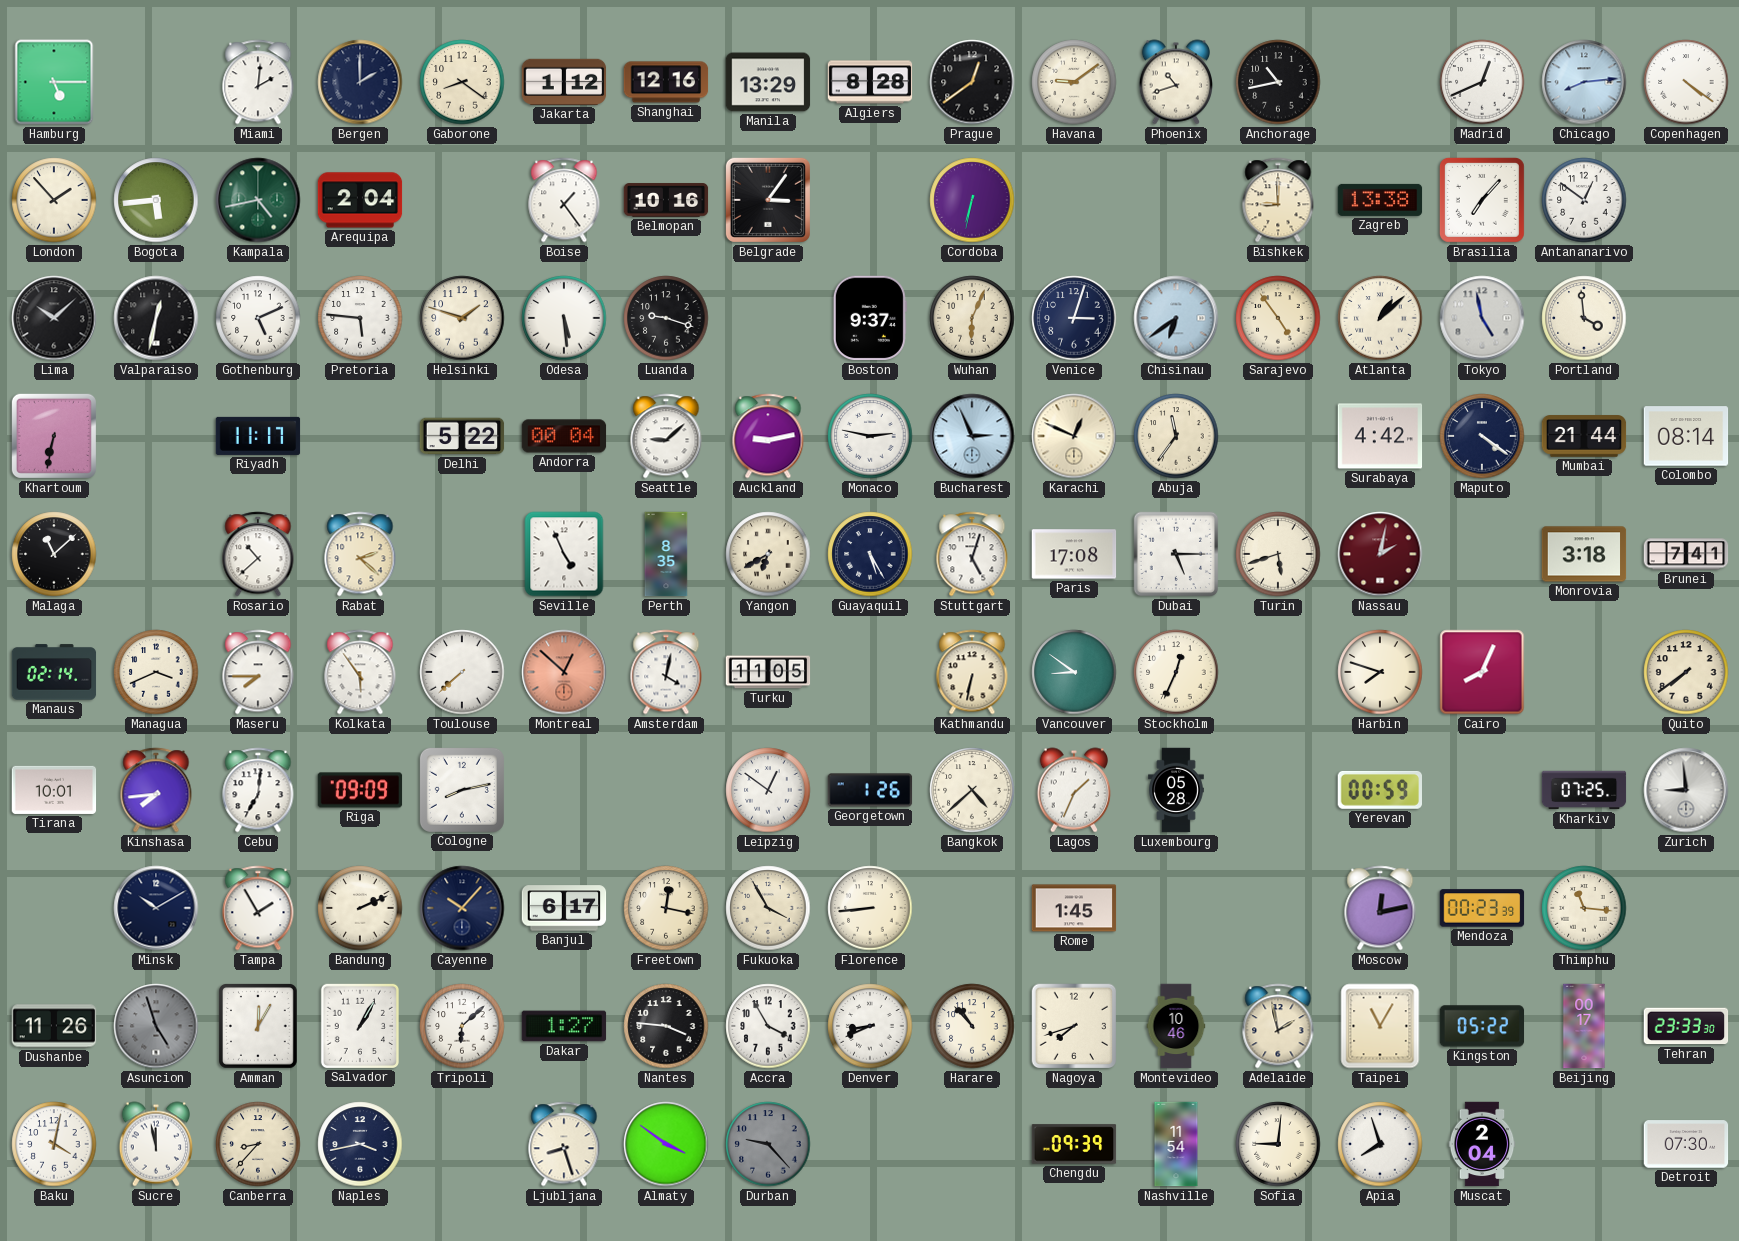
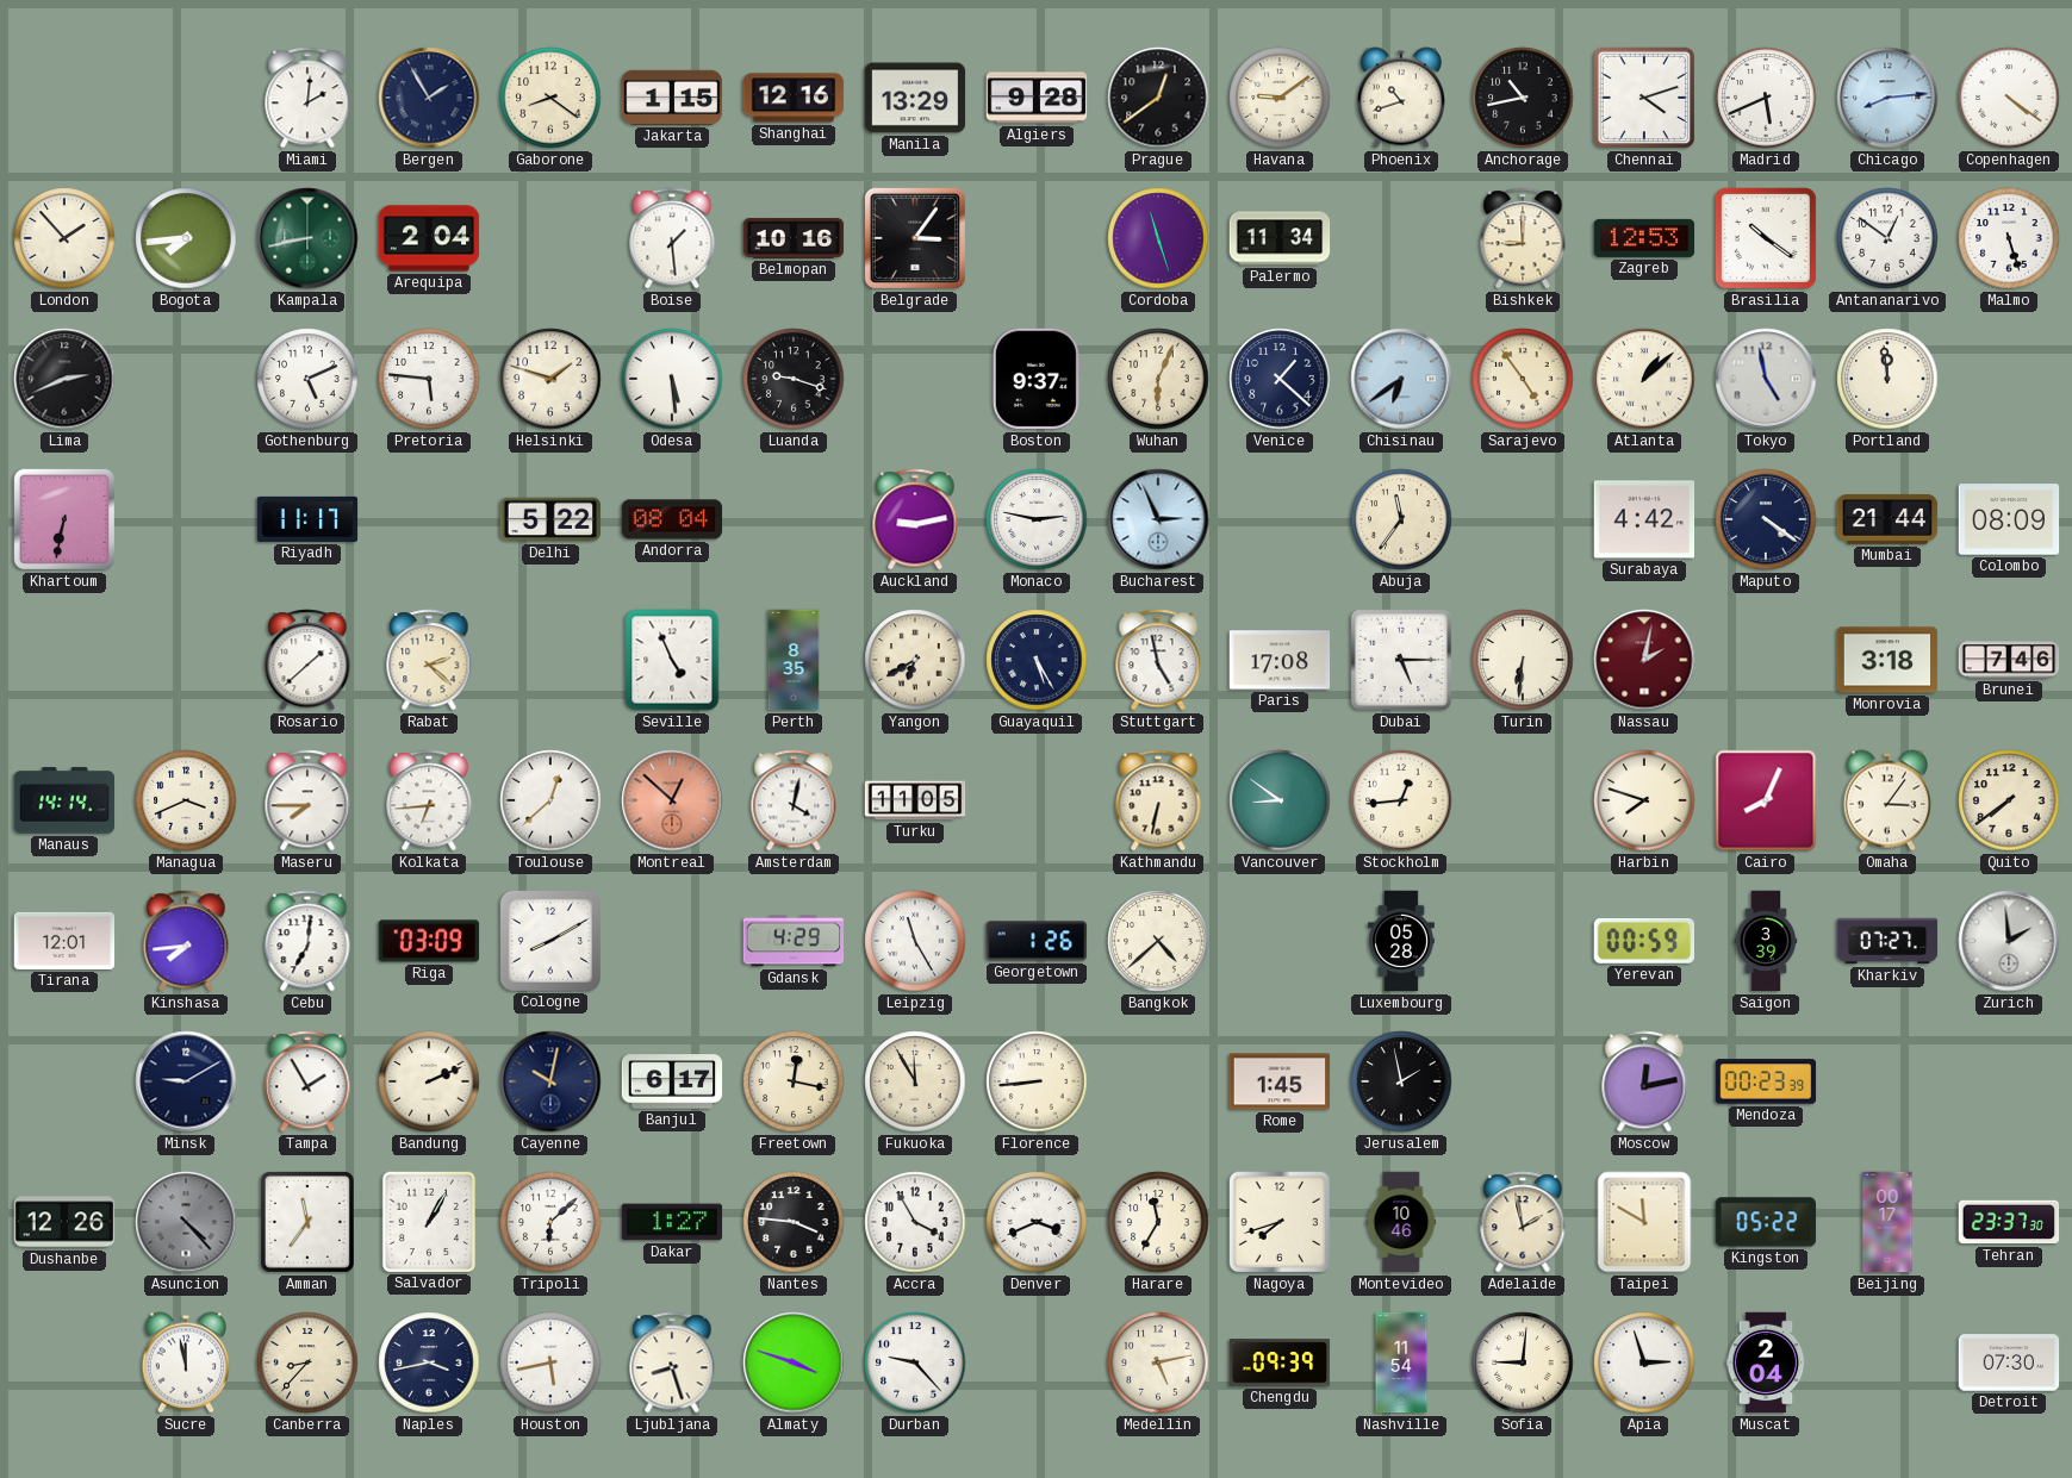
Hamburg: 5:15 -> none
Bergen: 2:00 -> 1:55
Jakarta: 1:12 -> 1:15
Algiers: 8:28 -> 9:28
Chennai: none -> 4:12
Madrid: 12:41 -> 5:41
Bogota: 5:44 -> 7:44
Kampala: 4:43 -> 8:43
Boise: 1:24 -> 1:29
Cordoba: 6:32 -> 11:27
Palermo: none -> 11:34
Zagreb: 13:38 -> 12:53
Brasilia: 7:07 -> 10:21
Malmo: none -> 5:27
Lima: 10:08 -> 2:41
Valparaiso: 12:32 -> none
Venice: 3:03 -> 1:22
Portland: 3:59 -> 11:59
Andorra: 00:04 -> 08:04
Seattle: 9:08 -> none
Karachi: 12:49 -> none
Colombo: 08:14 -> 08:09
Malaga: 11:08 -> none
Rosario: 10:38 -> 1:38
Stuttgart: 5:03 -> 4:58
Turin: 5:42 -> 6:31
Brunei: 7:41 -> 7:46
Manaus: 02:14 -> 14:14
Kolkata: 5:54 -> 6:44
Toulouse: 7:38 -> 12:38
Stockholm: 12:34 -> 12:44
Omaha: none -> 3:06
Tirana: 10:01 -> 12:01
Riga: 09:09 -> 03:09
Cologne: 8:13 -> 8:10
Gdansk: none -> 4:29
Leipzig: 12:51 -> 11:25
Lagos: 1:34 -> none
Saigon: none -> 3:39
Kharkiv: 07:25 -> 07:27
Zurich: 8:59 -> 1:59
Minsk: 10:10 -> 9:10
Cayenne: 10:07 -> 10:02
Fukuoka: 3:55 -> 11:55
Jerusalem: none -> 1:58
Thimphu: 11:16 -> none
Dushanbe: 11:26 -> 12:26
Asuncion: 4:57 -> 4:23
Amman: 12:05 -> 11:36
Denver: 8:41 -> 3:41
Harare: 10:53 -> 11:35
Taipei: 11:05 -> 11:50
Tehran: 23:33 -> 23:37
Baku: 4:02 -> none
Houston: none -> 5:43
Almaty: 3:51 -> 3:48
Durban dial: grey -> white
Medellin: none -> 5:13
Apia: 7:57 -> 2:57
